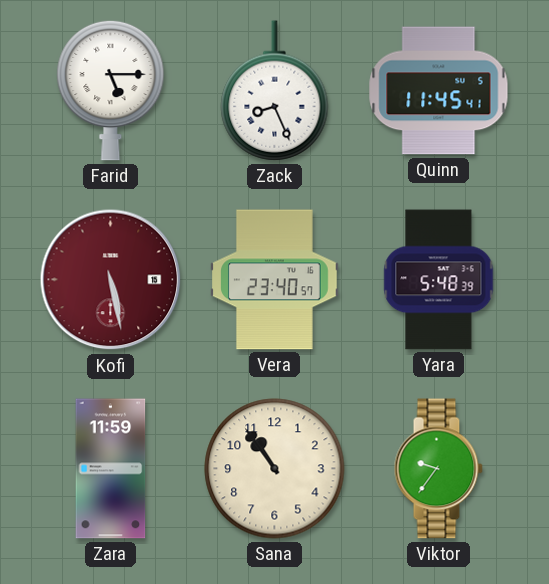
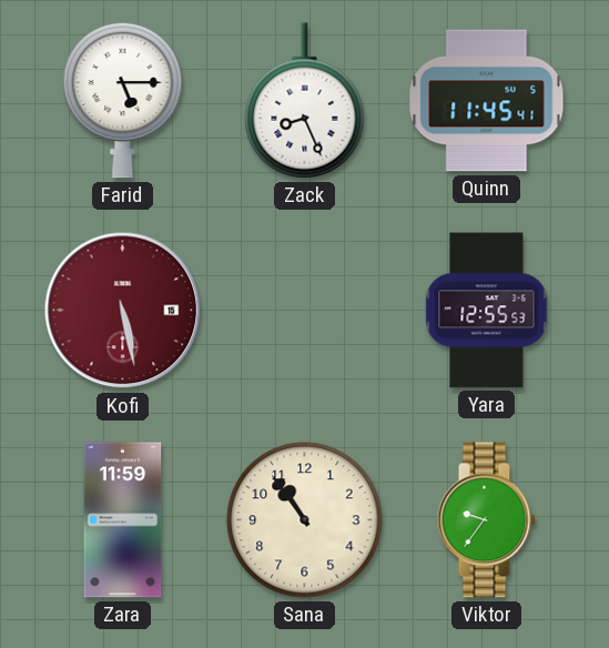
Vera: 23:40 -> none
Yara: 5:48 -> 12:55
